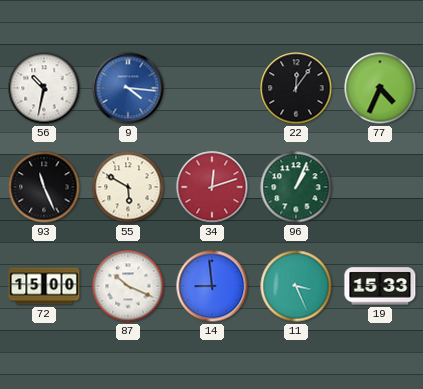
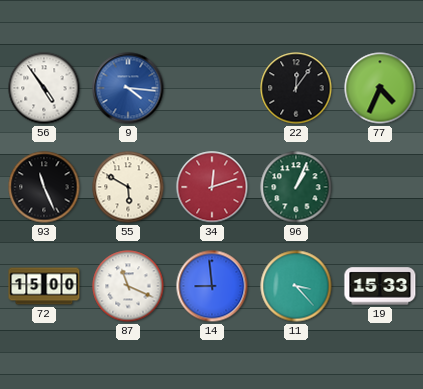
56: 10:32 -> 4:54
87: 10:19 -> 11:19
11: 3:26 -> 3:23
